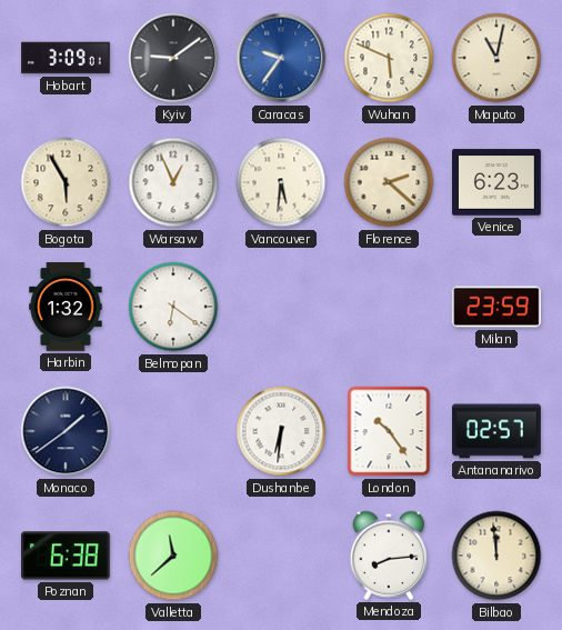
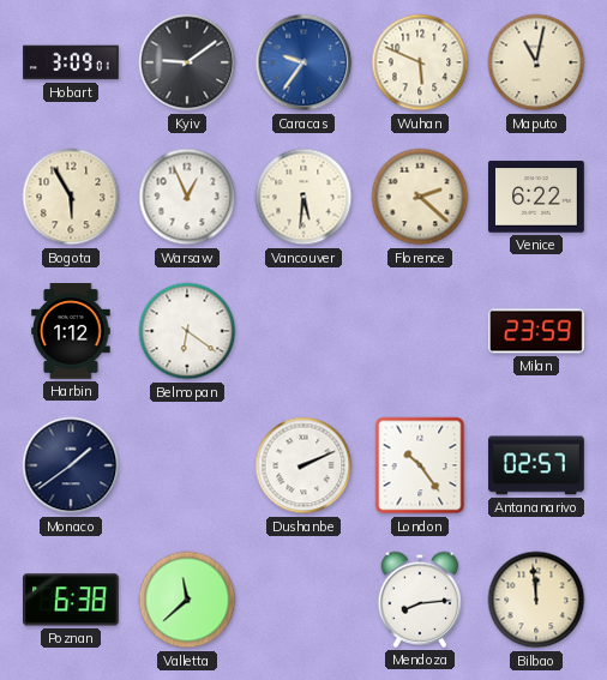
Venice: 6:23 -> 6:22
Harbin: 1:32 -> 1:12
Dushanbe: 6:31 -> 2:11
